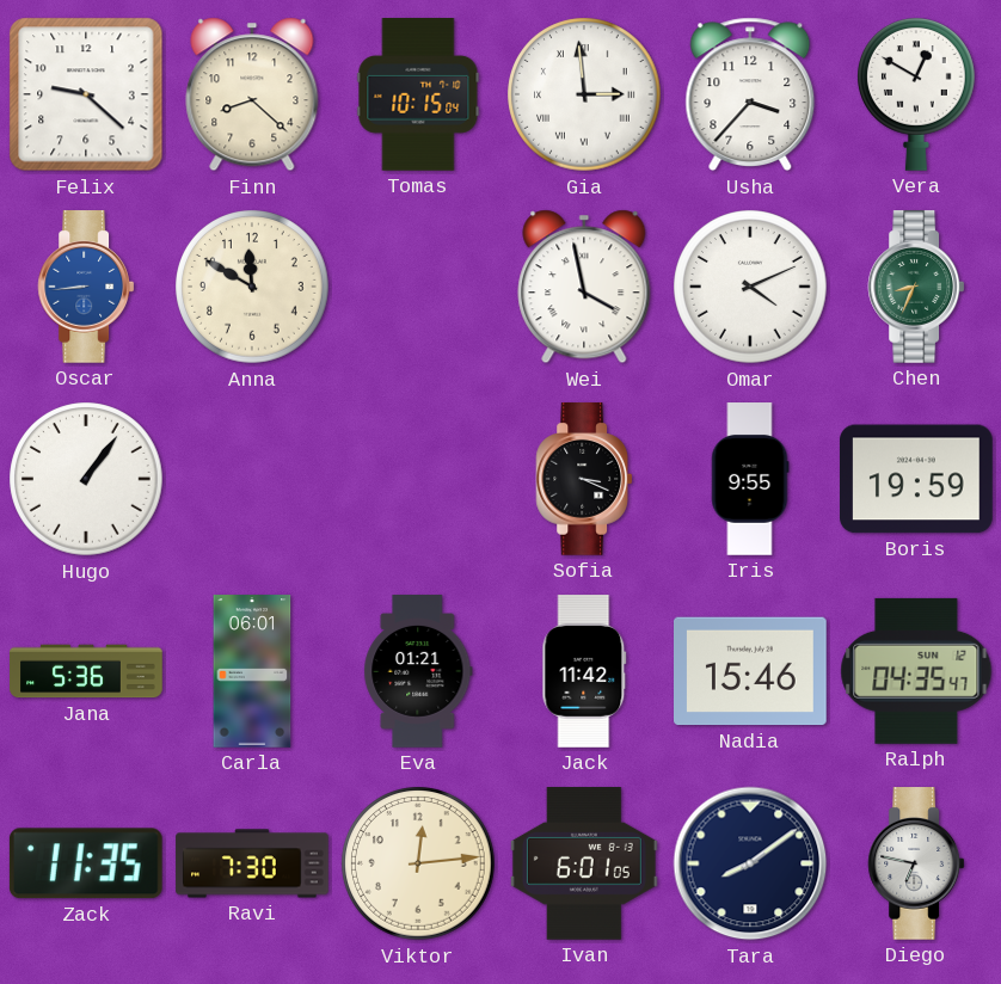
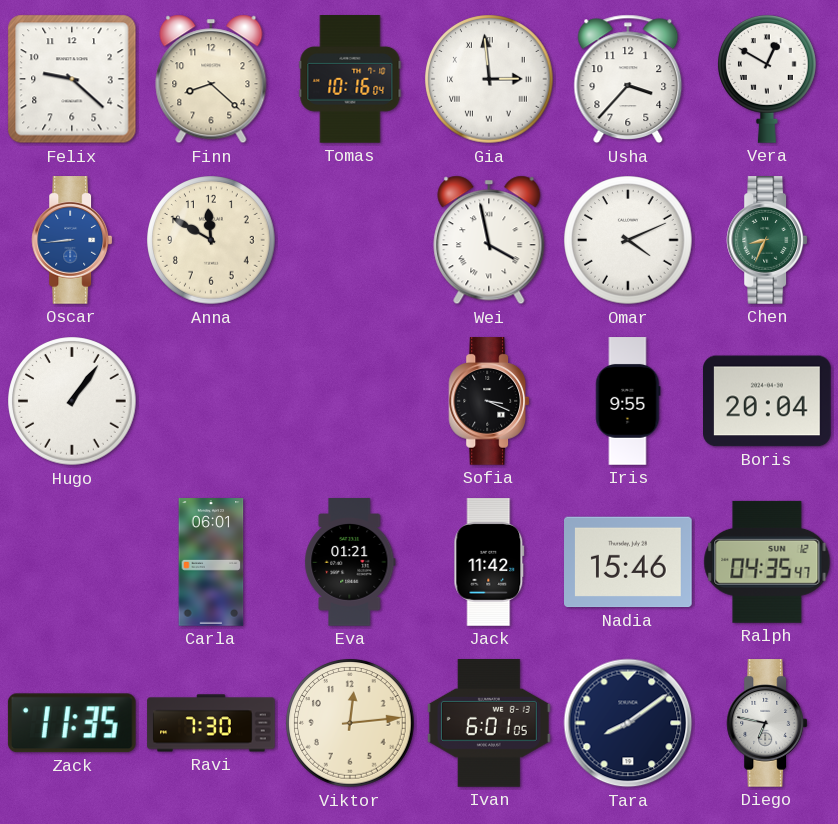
Tomas: 10:15 -> 10:16
Boris: 19:59 -> 20:04
Jana: 5:36 -> none
